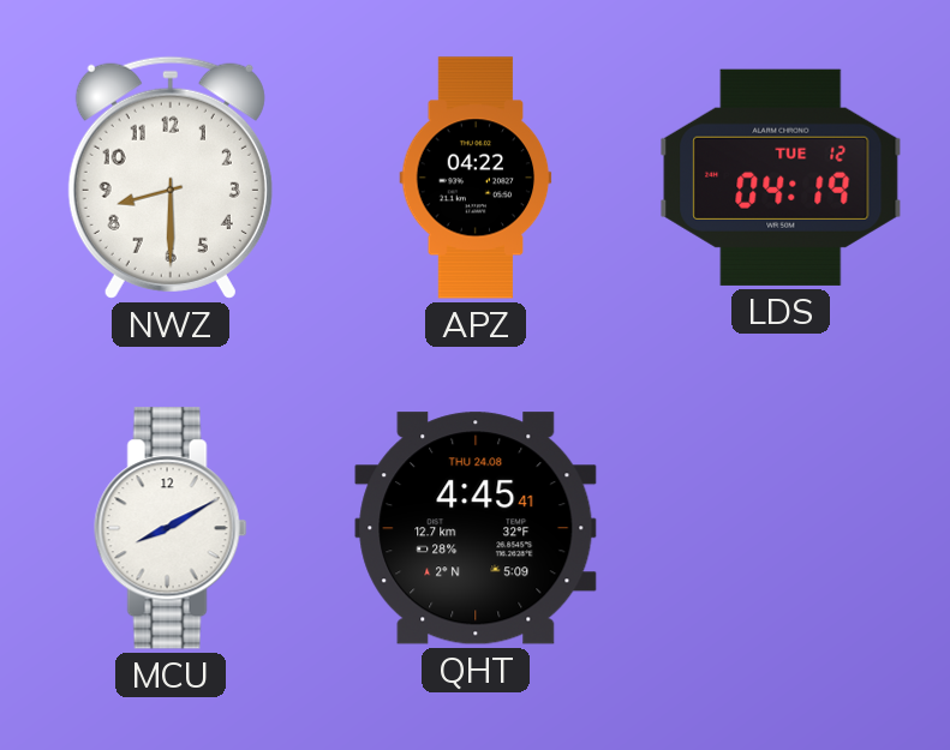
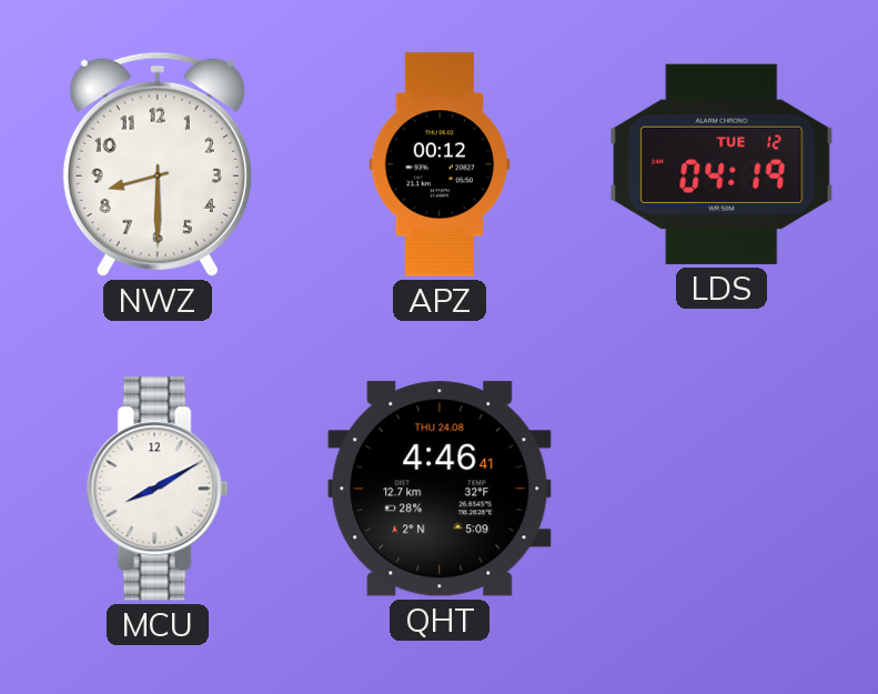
APZ: 04:22 -> 00:12
QHT: 4:45 -> 4:46
